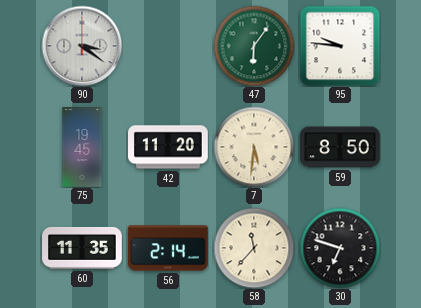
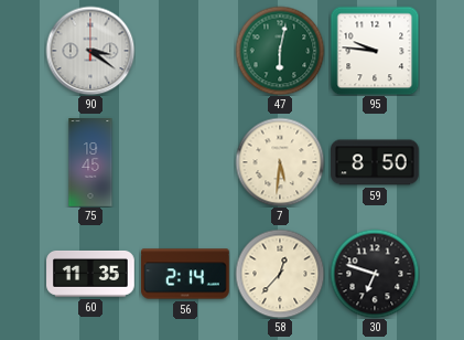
47: 6:06 -> 6:02
42: 11:20 -> none
58: 11:37 -> 12:37
